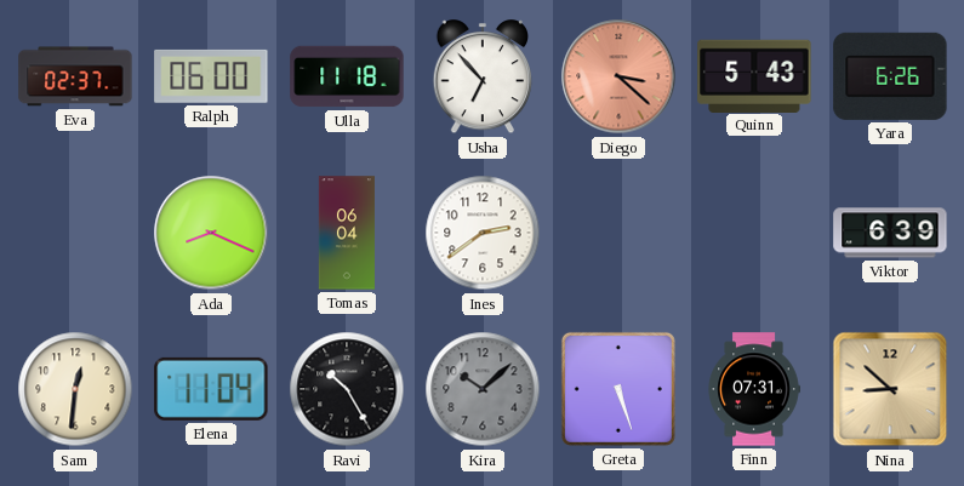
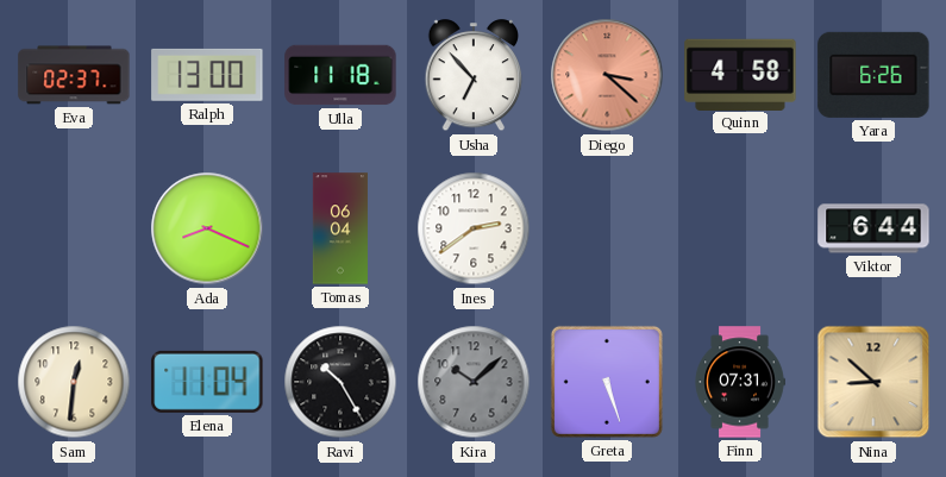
Ralph: 06:00 -> 13:00
Quinn: 5:43 -> 4:58
Viktor: 6:39 -> 6:44
